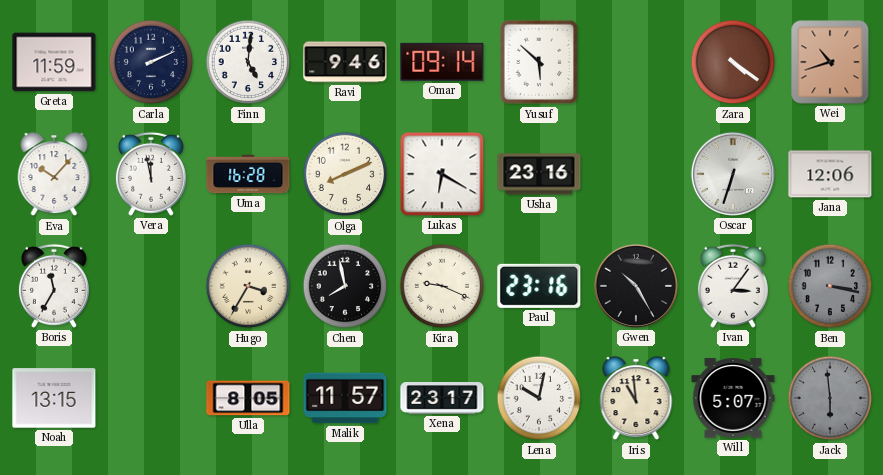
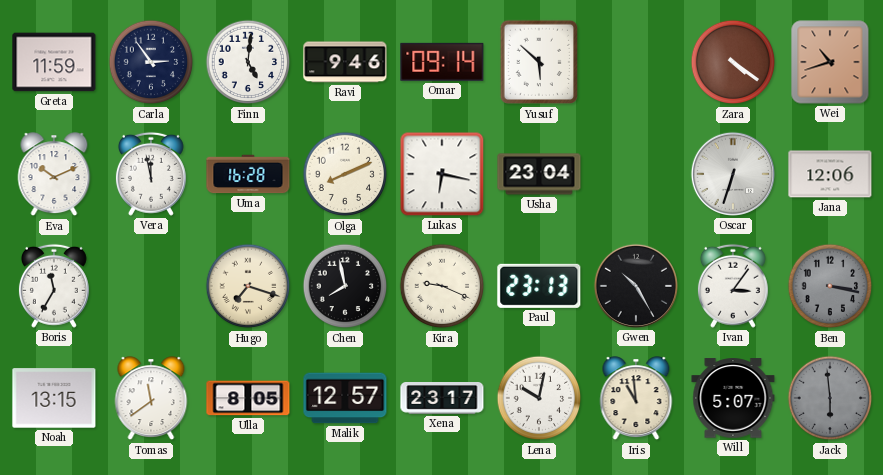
Carla: 2:11 -> 2:54
Eva: 10:07 -> 10:11
Lukas: 6:20 -> 6:17
Usha: 23:16 -> 23:04
Hugo: 3:35 -> 7:18
Paul: 23:16 -> 23:13
Tomas: none -> 11:39
Malik: 11:57 -> 12:57
